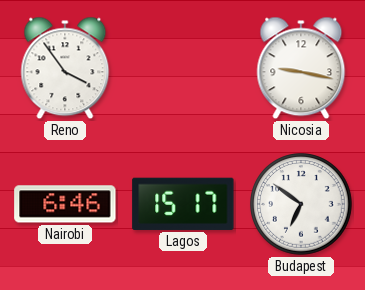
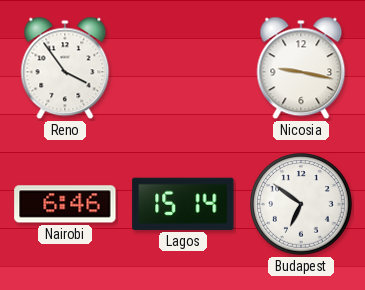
Lagos: 15:17 -> 15:14
